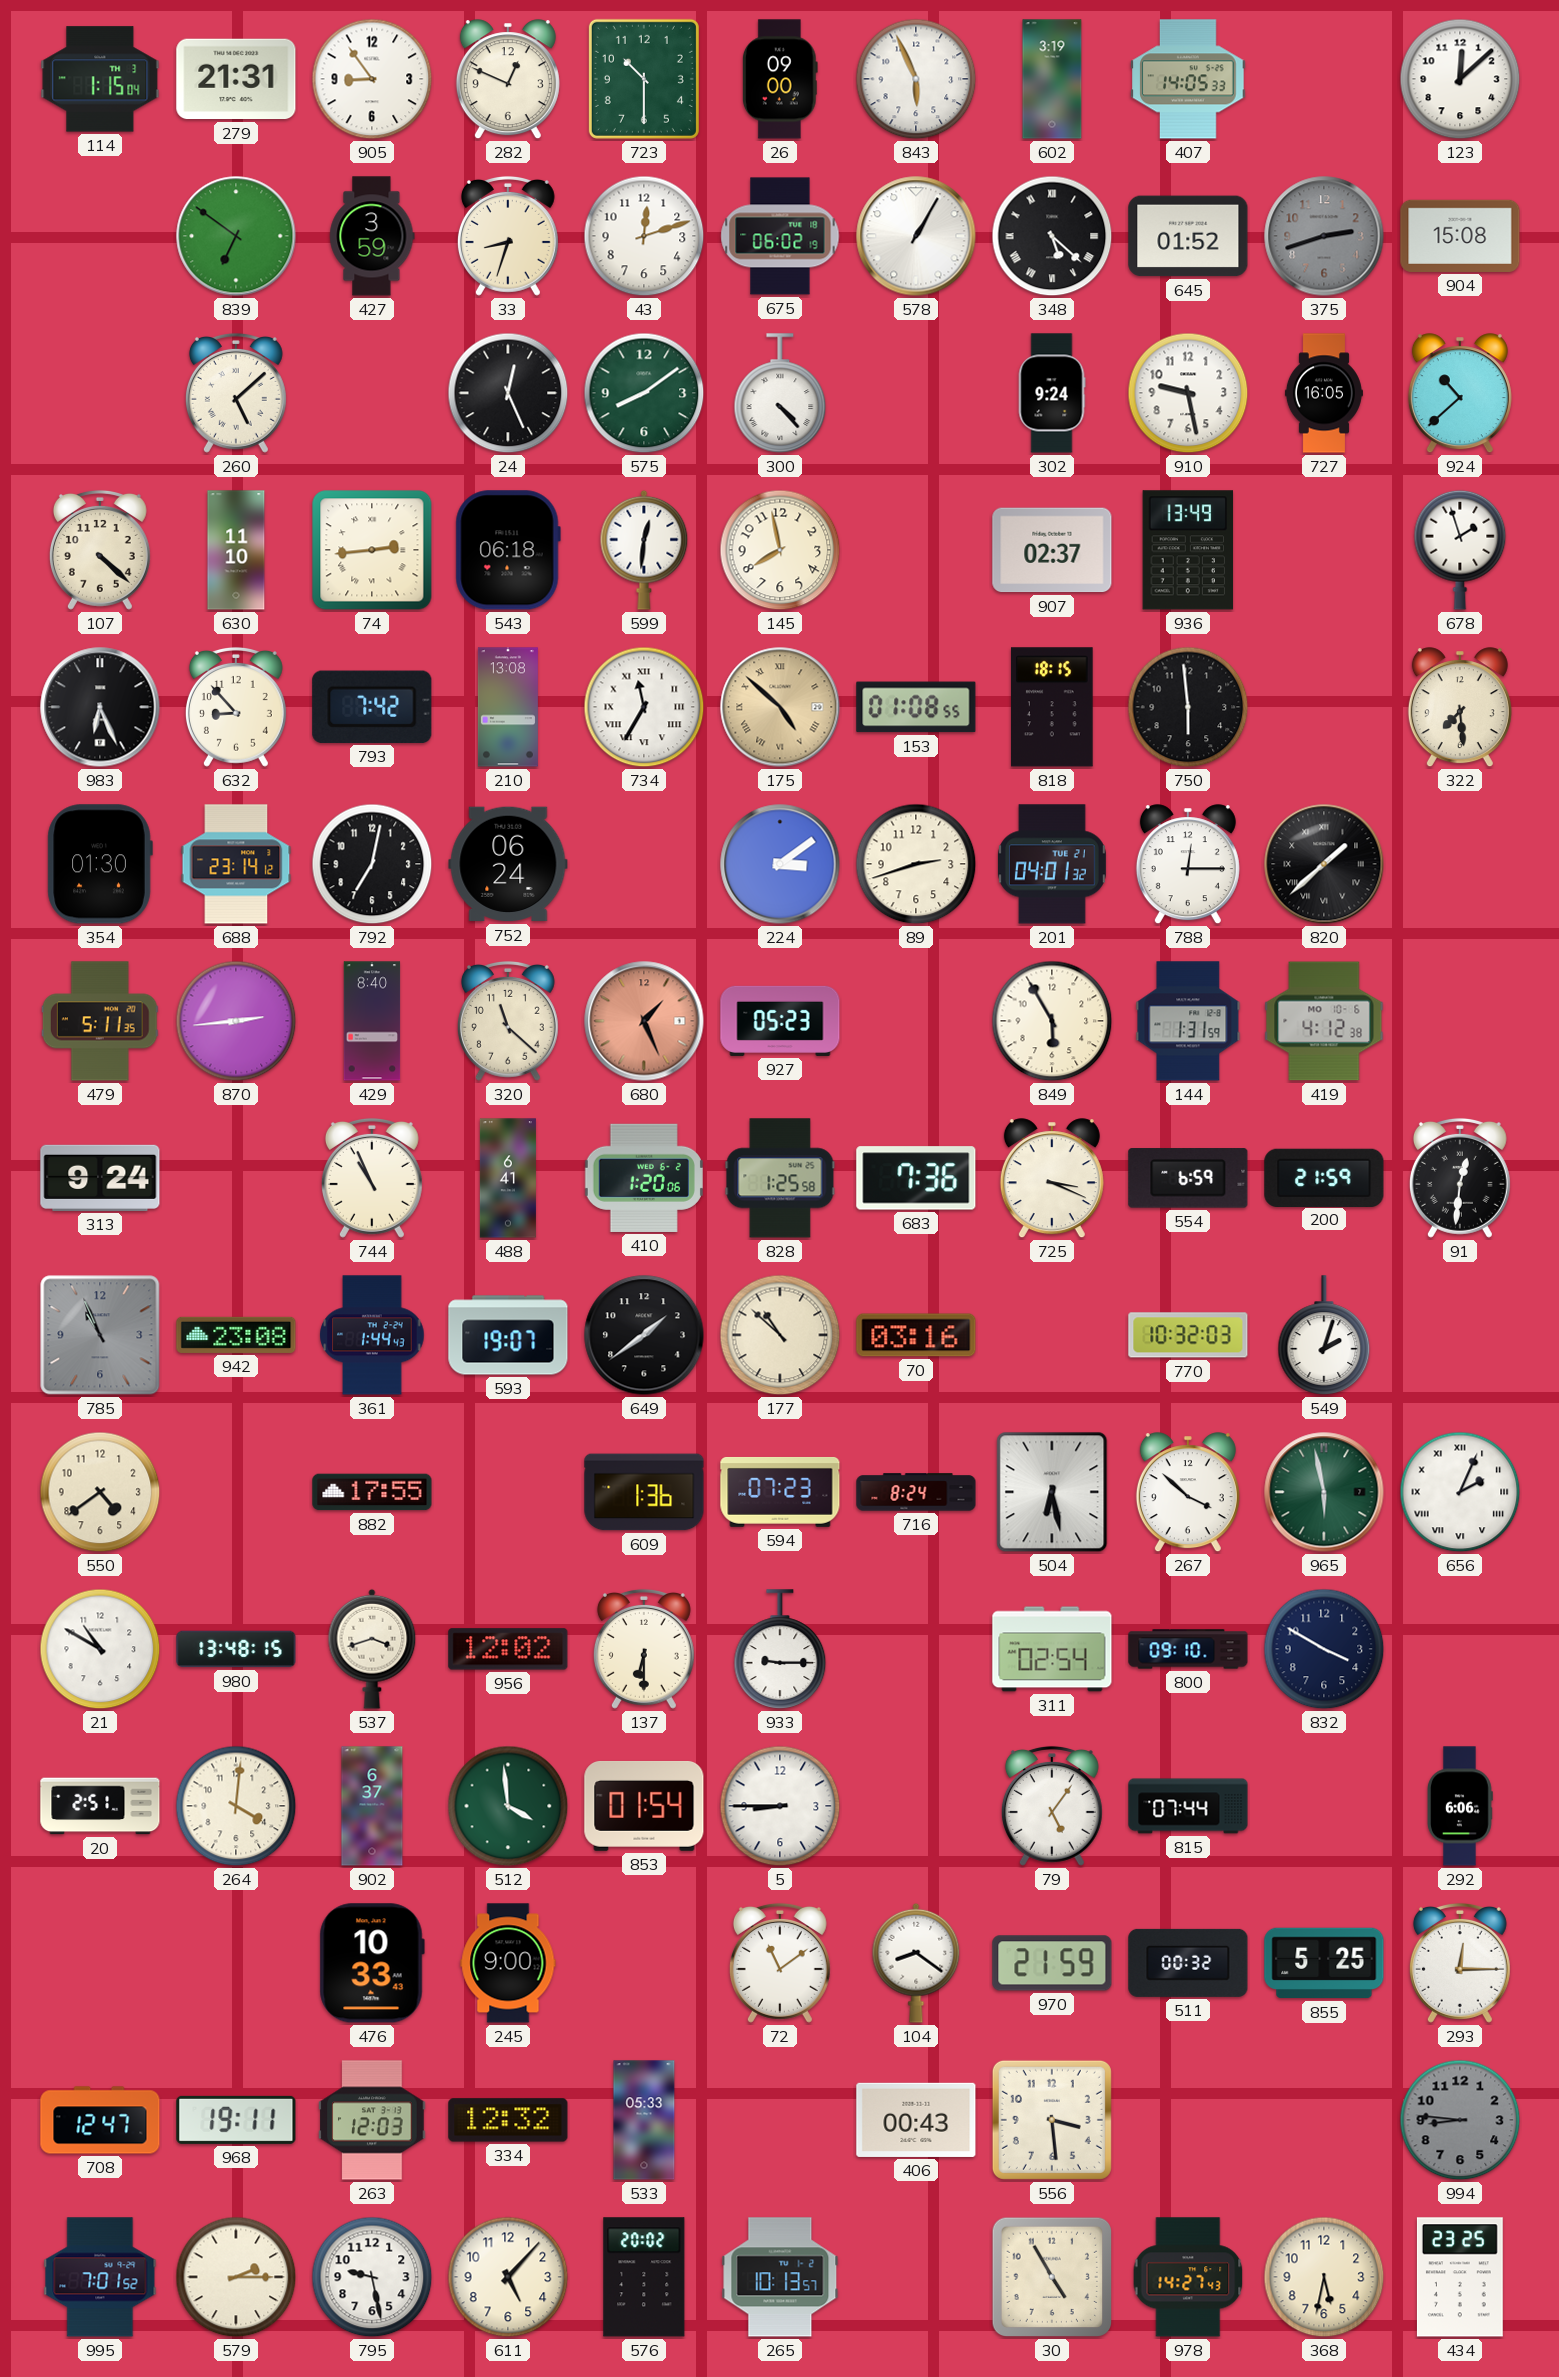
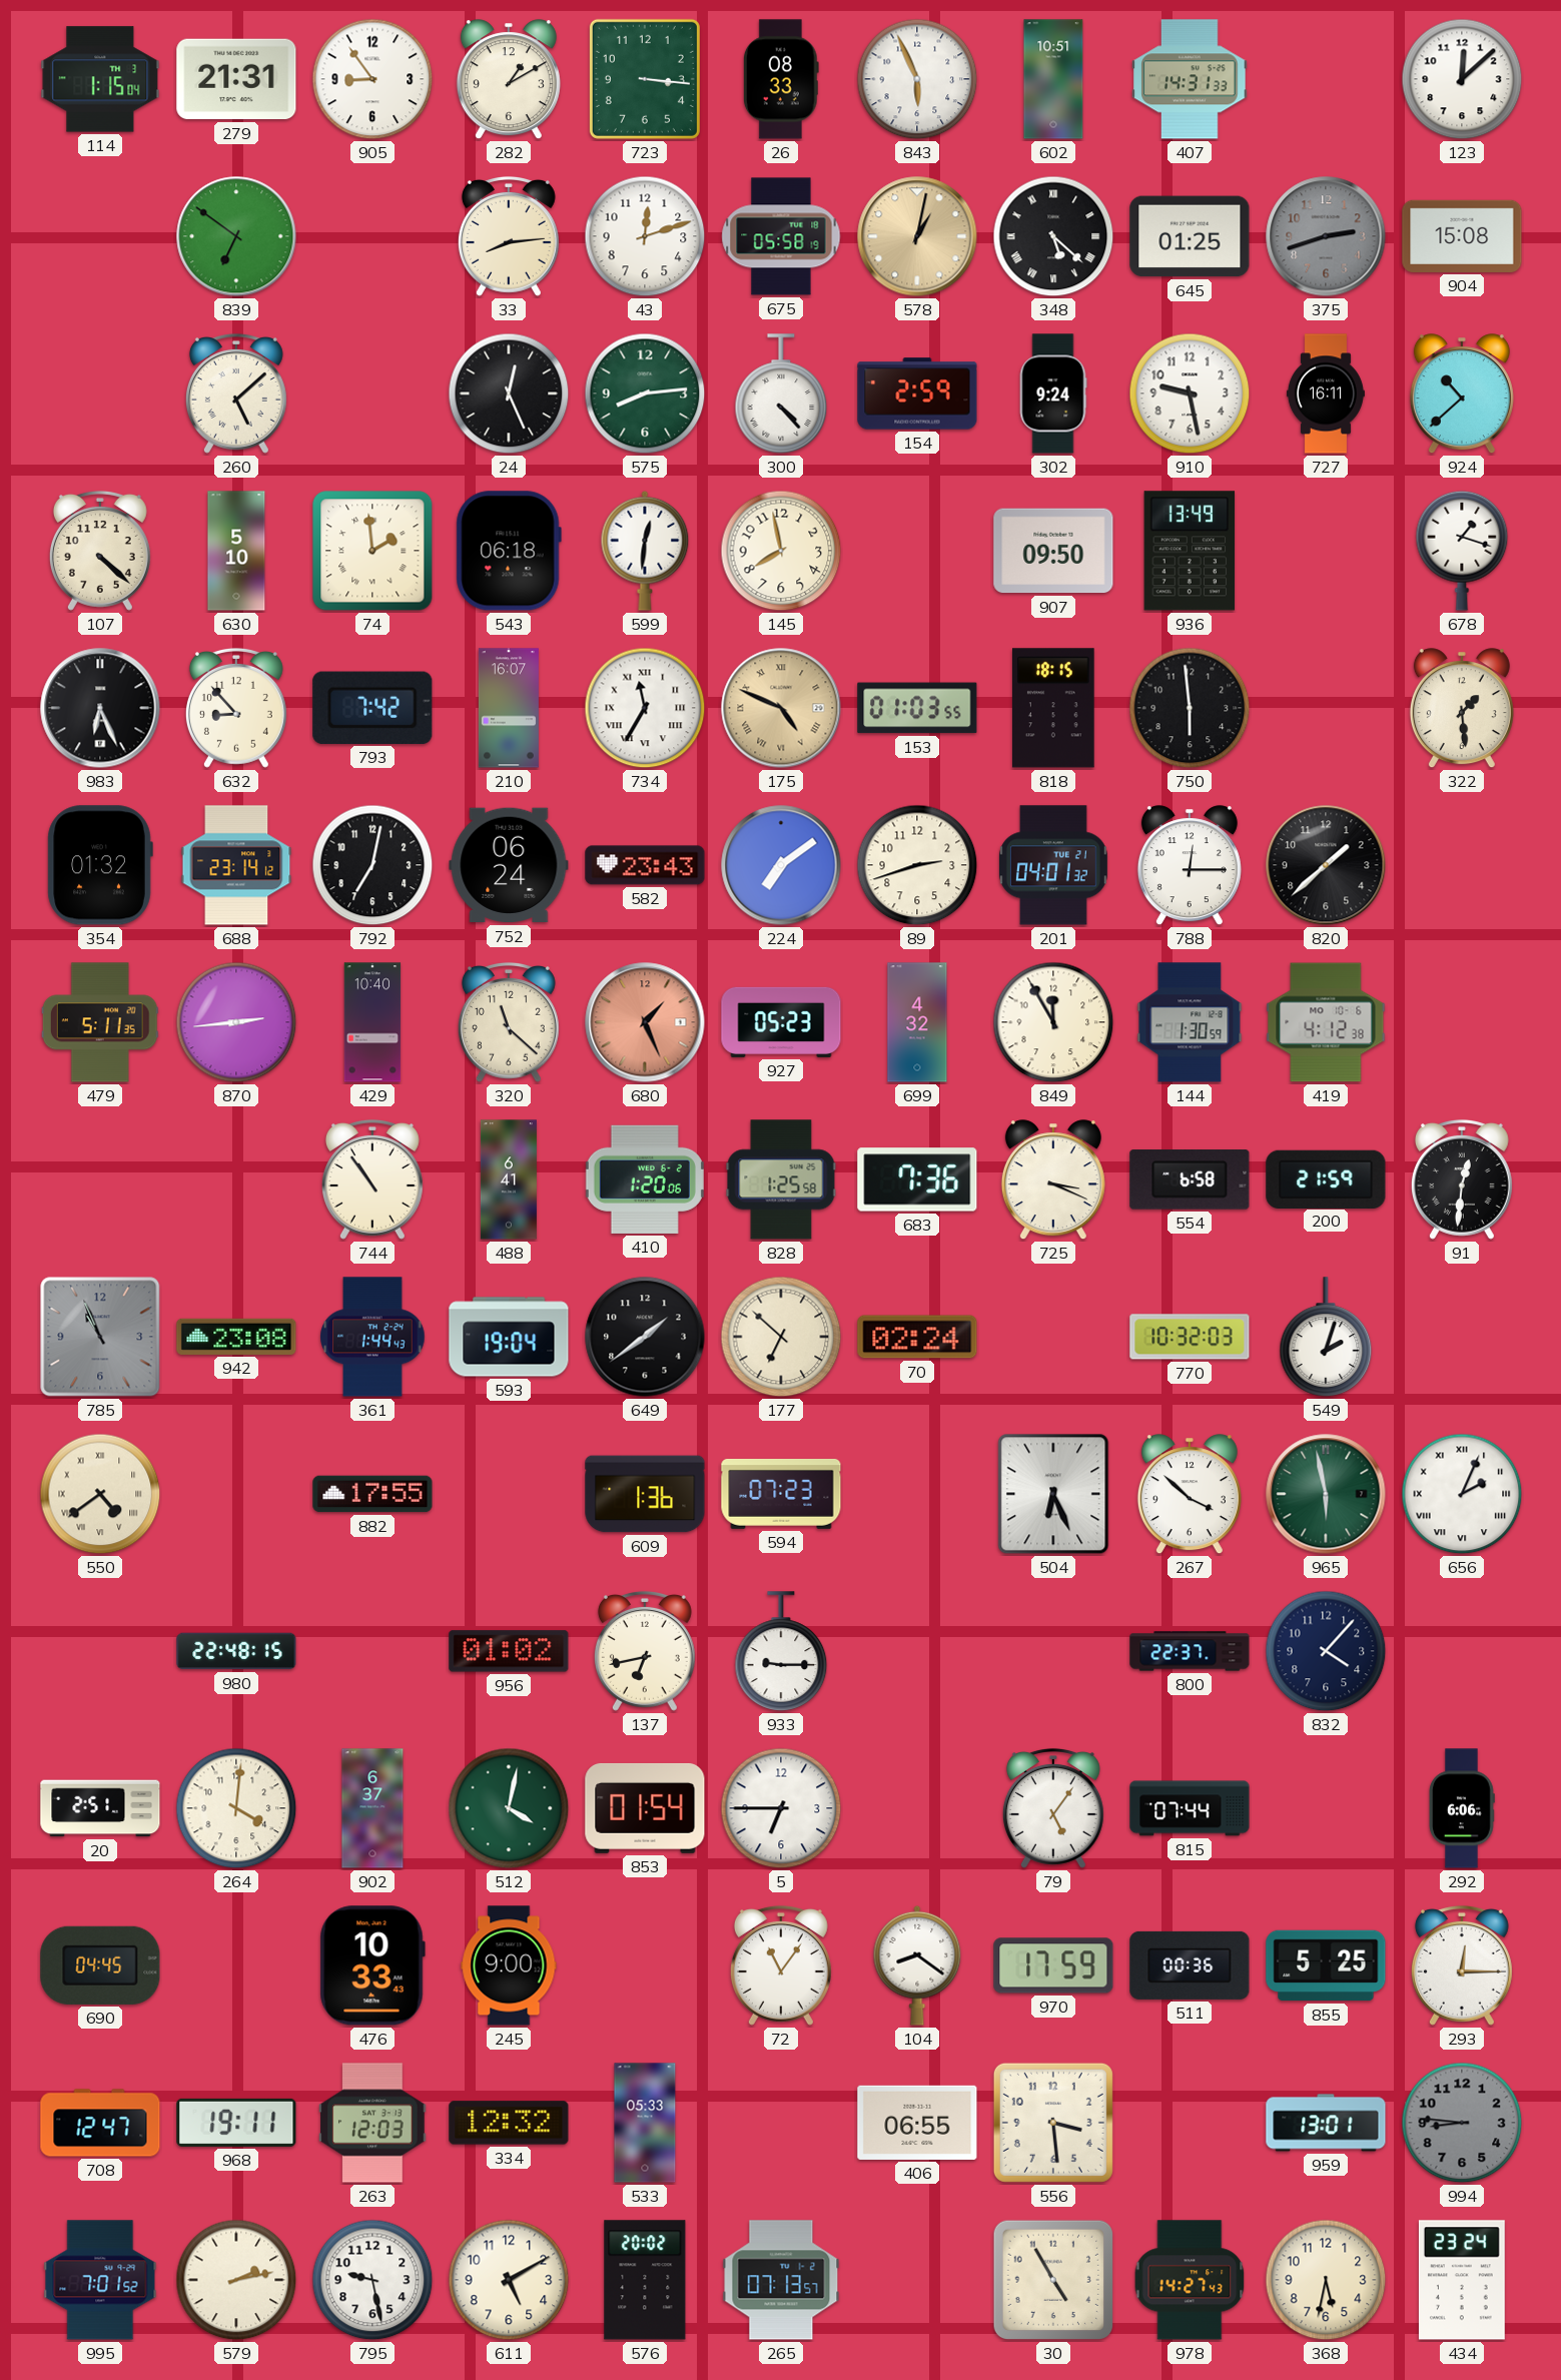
282: 12:49 -> 1:10
723: 10:30 -> 3:16
26: 09:00 -> 08:33
602: 3:19 -> 10:51
407: 14:05 -> 14:31
427: 3:59 -> none
33: 8:33 -> 8:14
675: 06:02 -> 05:58
578: 1:05 -> 1:02
578 dial: white -> champagne
645: 01:52 -> 01:25
575: 8:09 -> 8:14
154: none -> 2:59
727: 16:05 -> 16:11
630: 11:10 -> 5:10
74: 2:44 -> 1:59
907: 02:37 -> 09:50
678: 1:57 -> 1:18
210: 13:08 -> 16:07
175: 4:52 -> 4:49
153: 01:08 -> 01:03
322: 7:29 -> 1:29
354: 01:30 -> 01:32
582: none -> 23:43
224: 3:09 -> 7:09
820 numerals: Roman -> Arabic
429: 8:40 -> 10:40
699: none -> 4:32
849: 5:55 -> 11:55
144: 1:31 -> 1:30
313: 9:24 -> none
744: 10:56 -> 10:54
554: 6:59 -> 6:58
593: 19:07 -> 19:04
177: 10:52 -> 6:52
70: 03:16 -> 02:24
550 numerals: Arabic -> Roman
716: 8:24 -> none
504: 6:28 -> 6:26
21: 10:50 -> none
980: 13:48 -> 22:48
537: 3:42 -> none
956: 12:02 -> 01:02
137: 6:30 -> 6:43
311: 02:54 -> none
800: 09:10 -> 22:37
832: 3:50 -> 4:07
512: 3:59 -> 4:02
5: 8:45 -> 6:45
690: none -> 04:45
72: 11:09 -> 11:06
970: 21:59 -> 17:59
511: 00:32 -> 00:36
406: 00:43 -> 06:55
959: none -> 13:01
579: 2:15 -> 2:13
611: 5:07 -> 5:10
265: 10:13 -> 07:13
434: 23:25 -> 23:24
